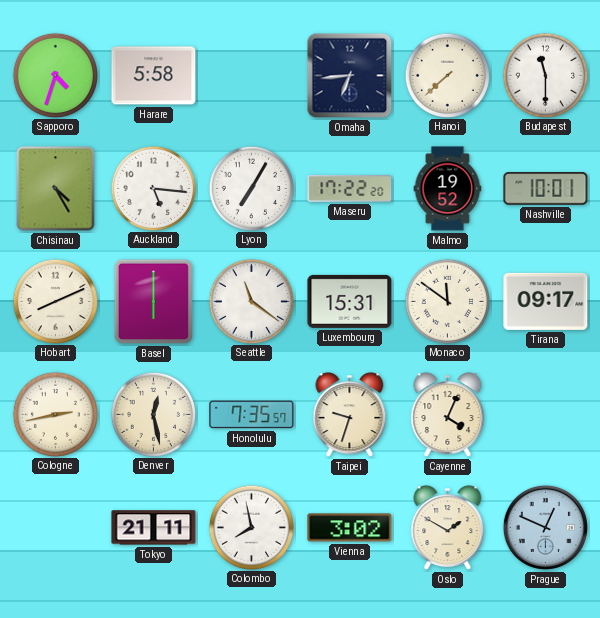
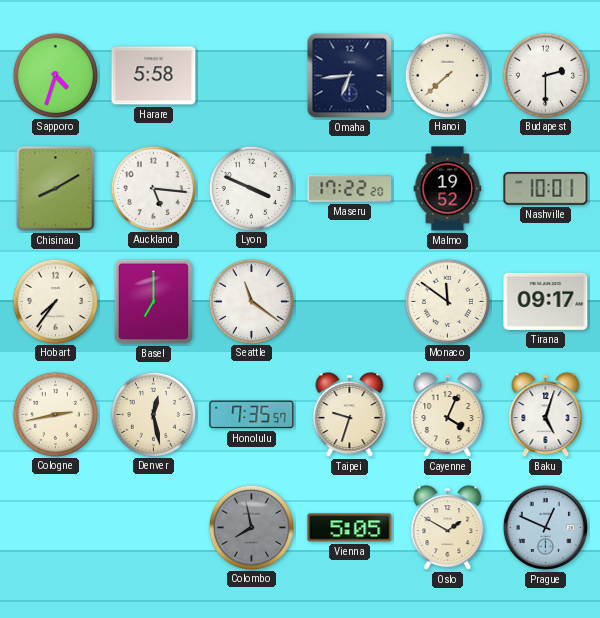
Budapest: 11:30 -> 2:30
Chisinau: 4:25 -> 8:10
Lyon: 7:05 -> 3:49
Hobart: 8:11 -> 7:36
Basel: 6:00 -> 7:00
Luxembourg: 15:31 -> none
Baku: none -> 5:03
Tokyo: 21:11 -> none
Colombo dial: white -> grey
Vienna: 3:02 -> 5:05
